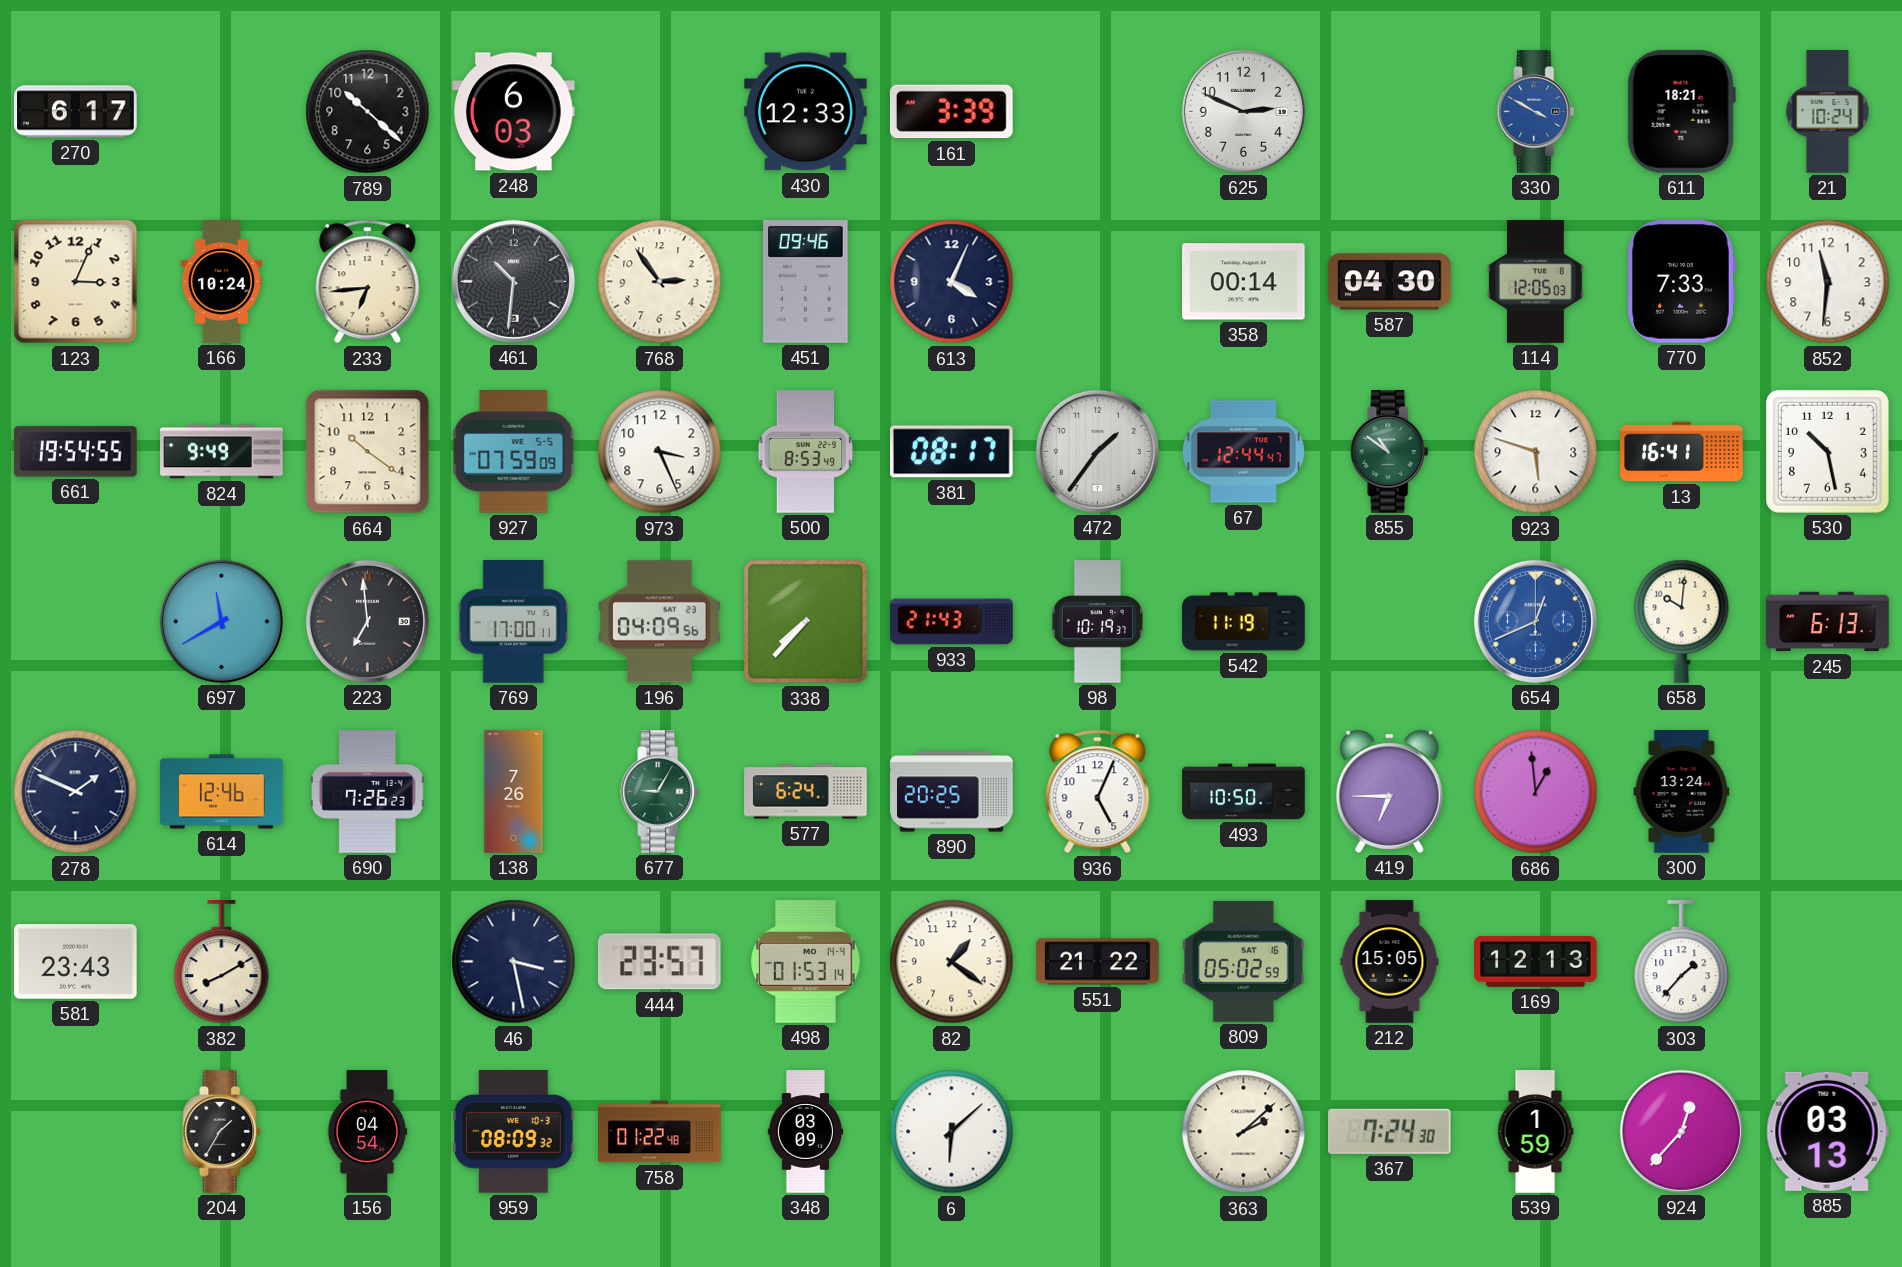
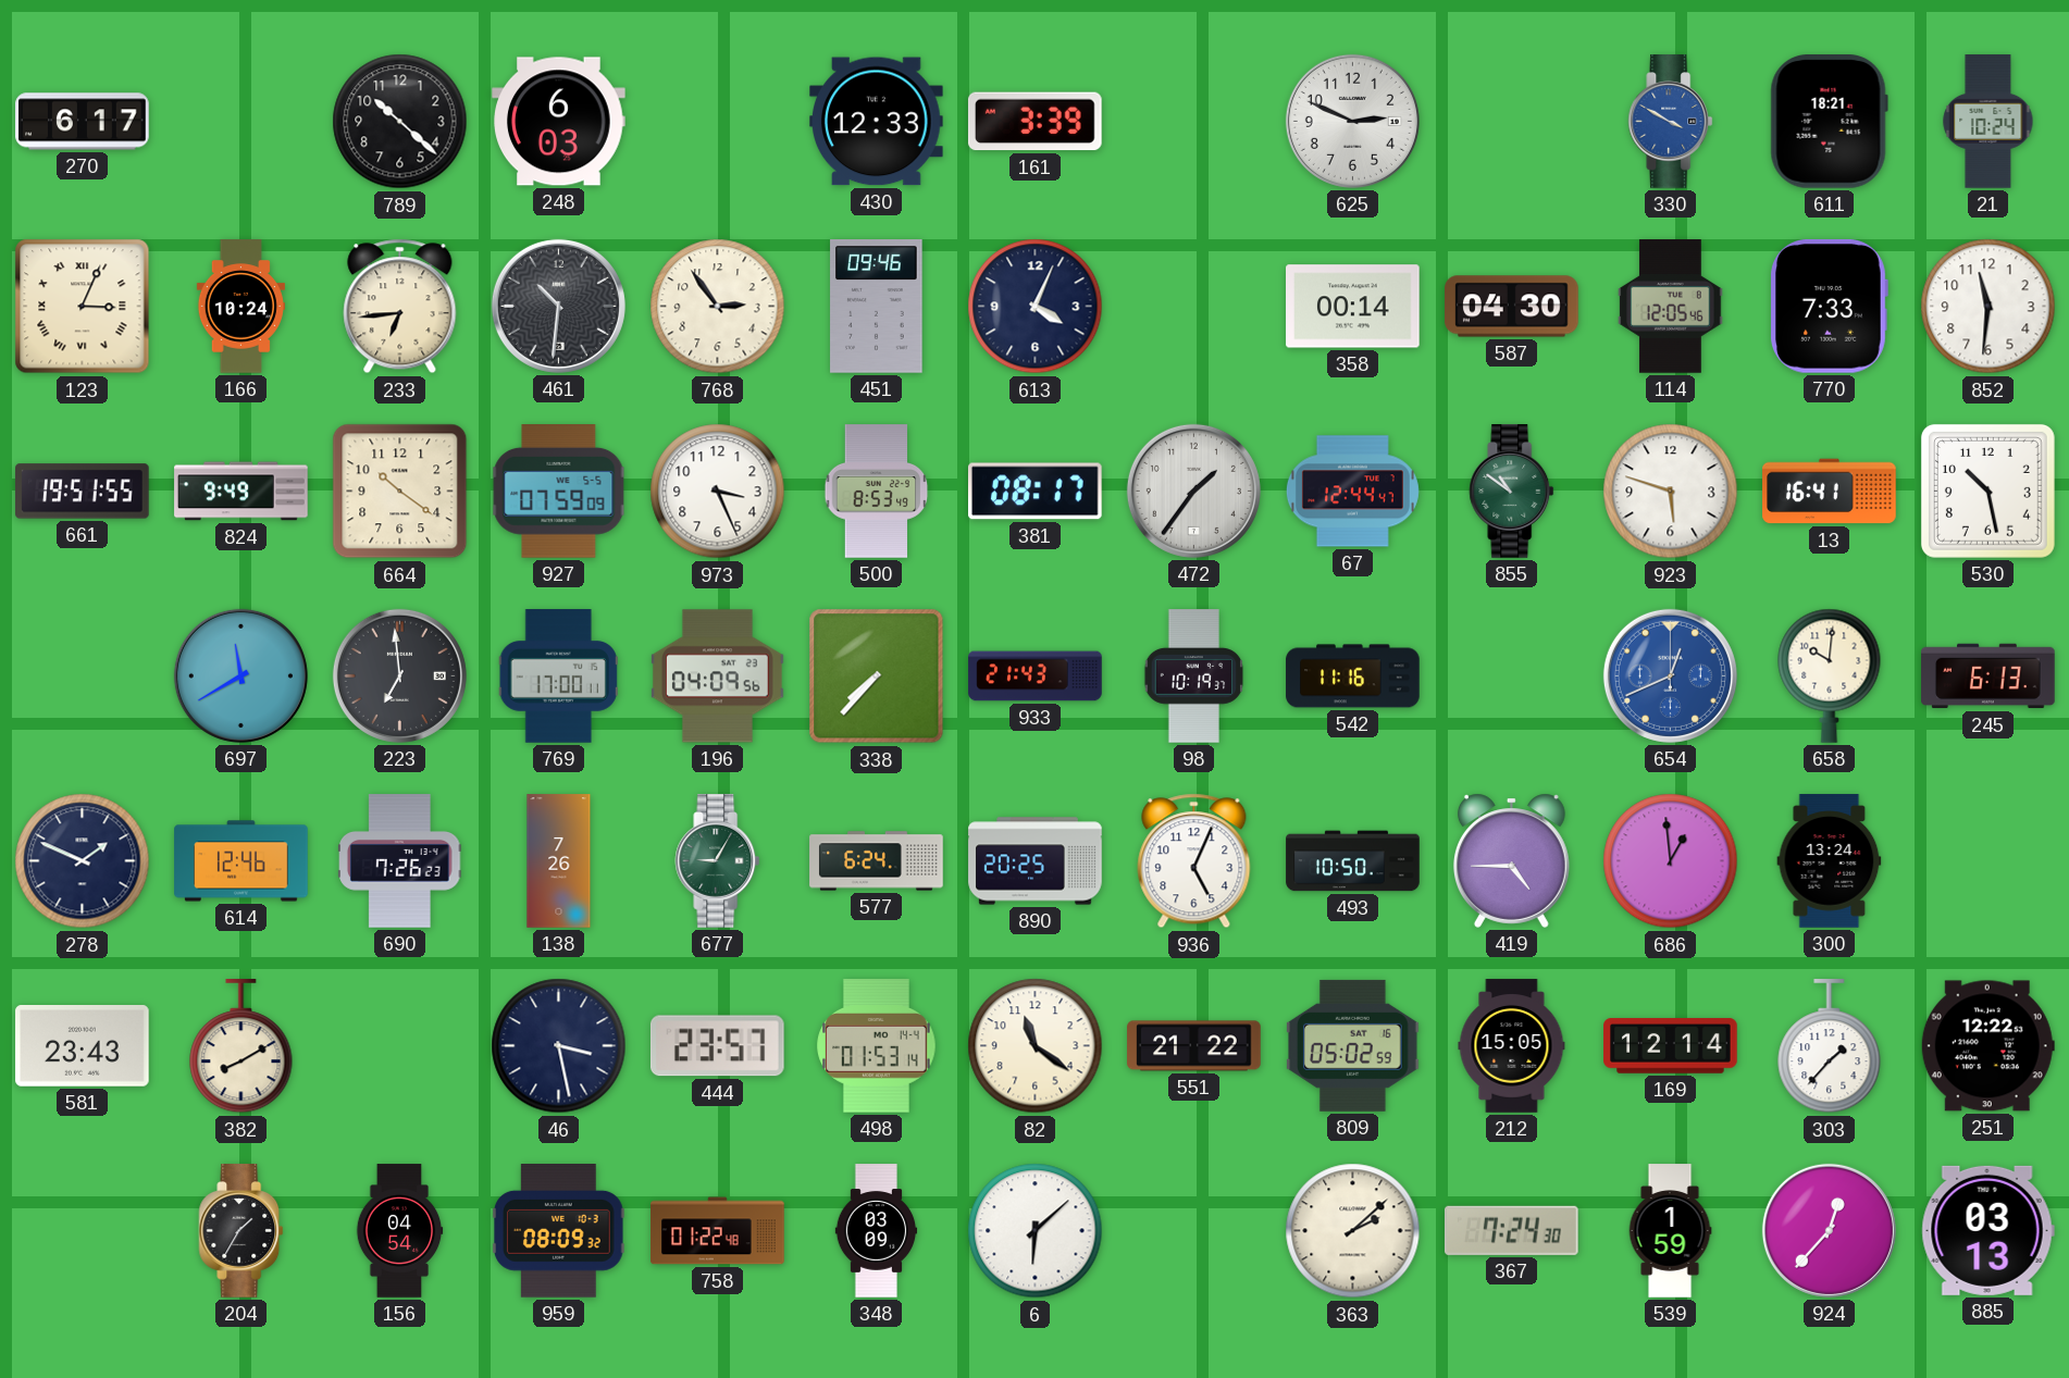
123 numerals: Arabic -> Roman
114: 12:05:03 -> 12:05:46
661: 19:54 -> 19:51
542: 11:19 -> 11:16
419: 6:45 -> 4:45
82: 1:21 -> 11:21
169: 12:13 -> 12:14
251: none -> 12:22
